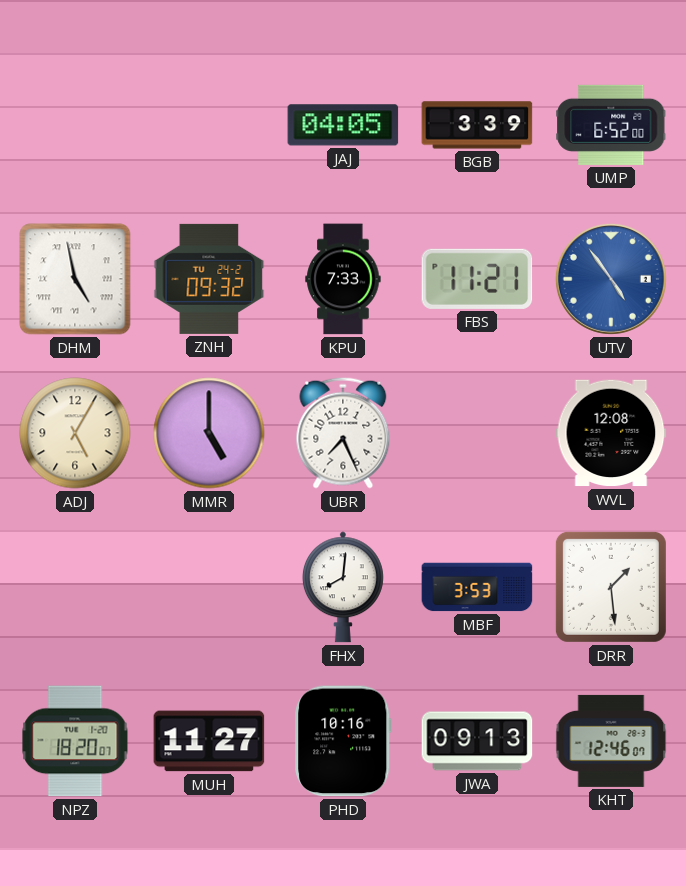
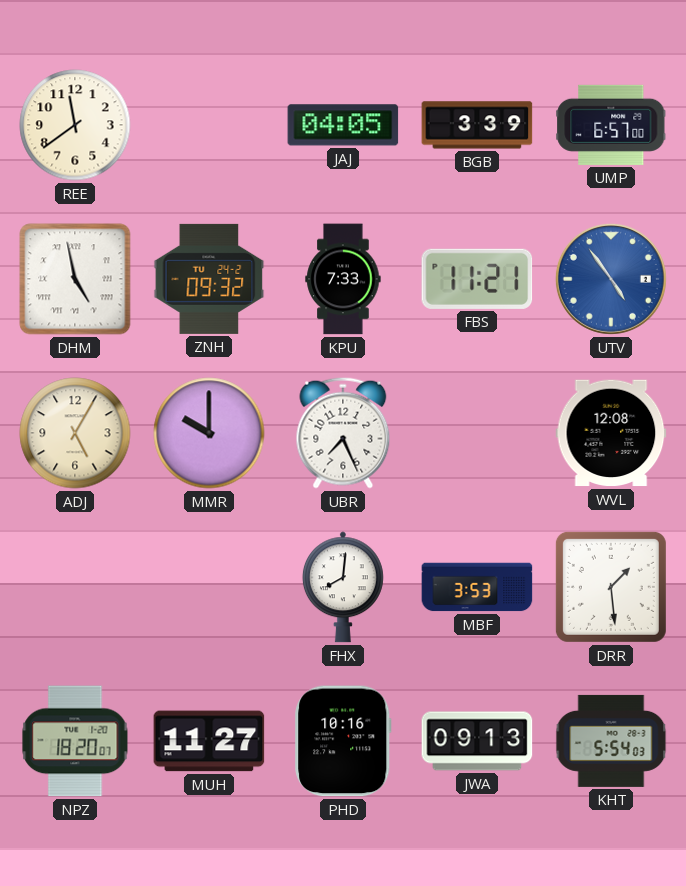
REE: none -> 11:39
UMP: 6:52 -> 6:57
MMR: 5:00 -> 10:00
KHT: 12:46 -> 5:54
